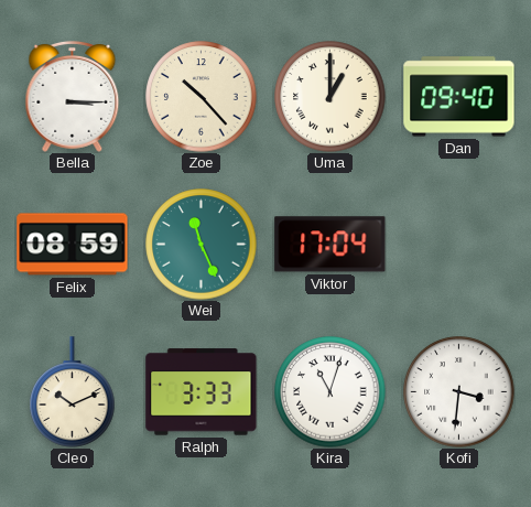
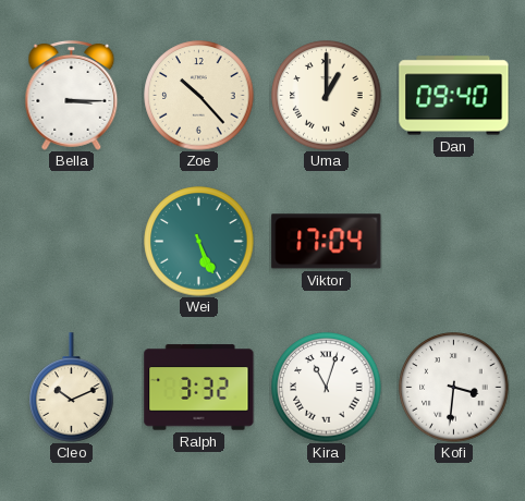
Felix: 08:59 -> none
Wei: 11:26 -> 5:26
Ralph: 3:33 -> 3:32
